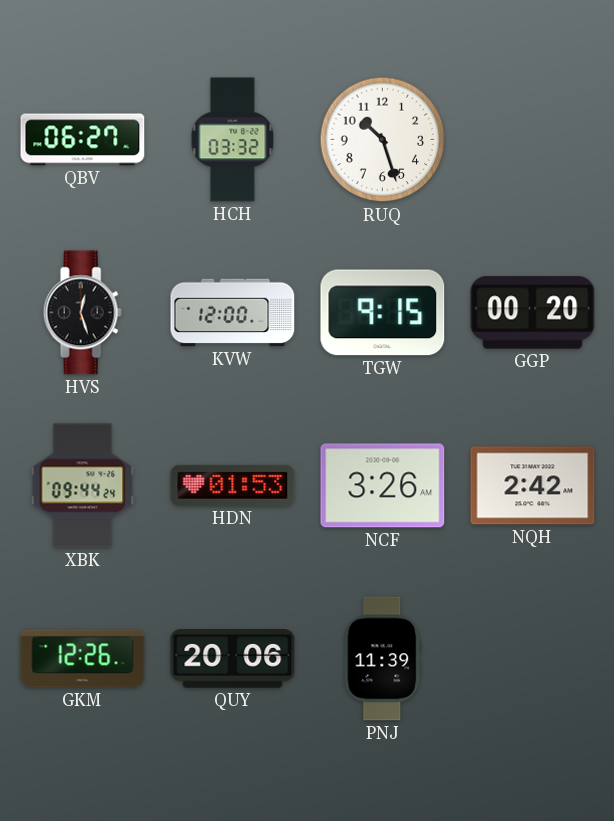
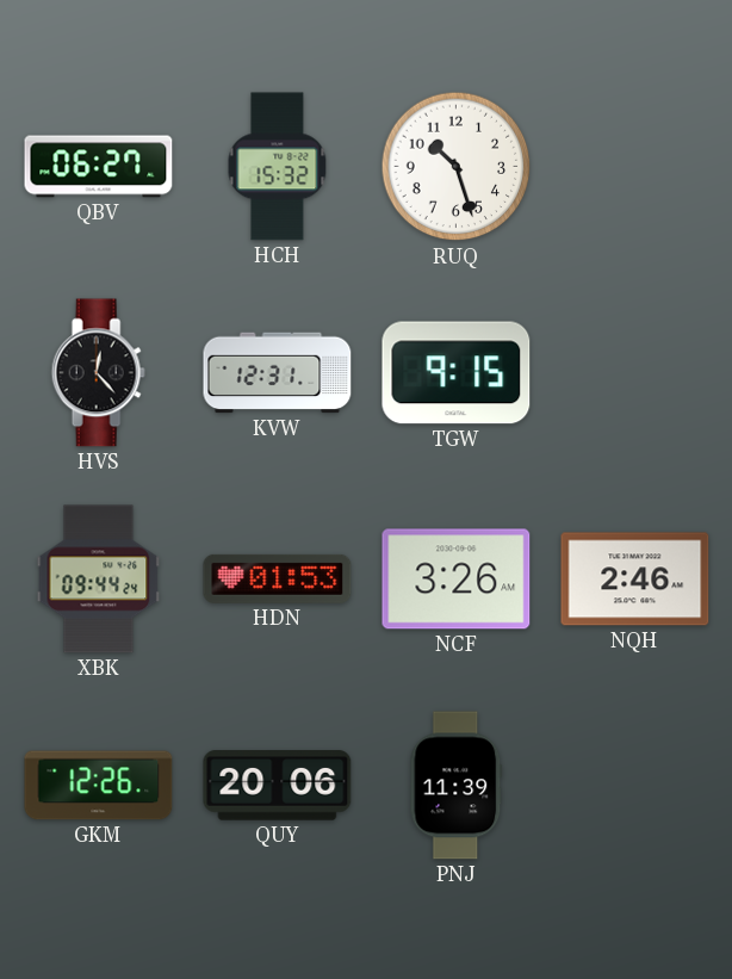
HCH: 03:32 -> 15:32
HVS: 12:27 -> 12:23
KVW: 12:00 -> 12:31
GGP: 00:20 -> none
NQH: 2:42 -> 2:46
